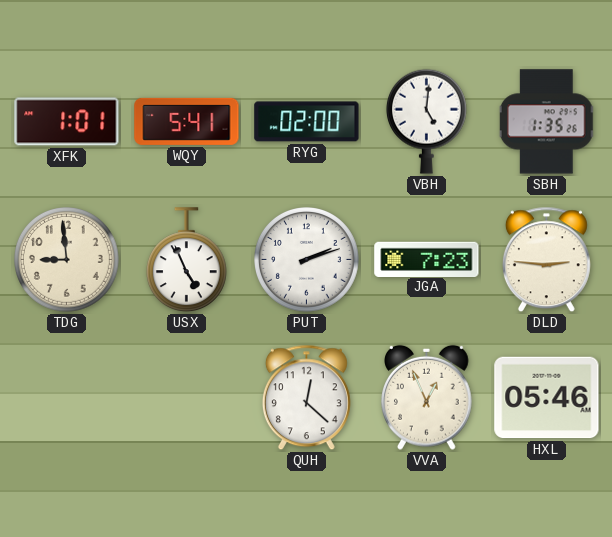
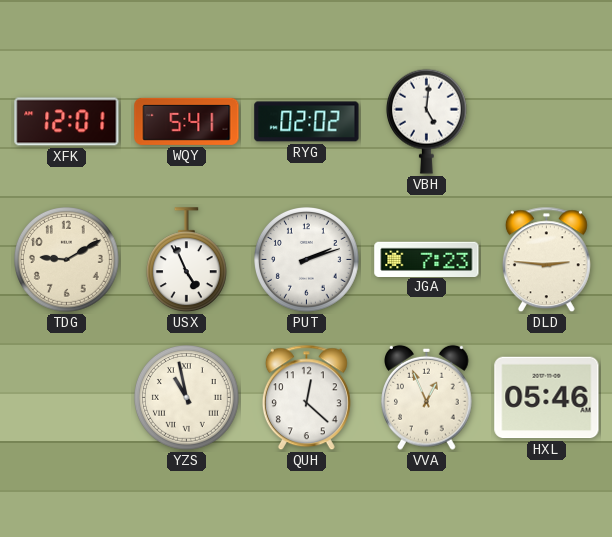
XFK: 1:01 -> 12:01
RYG: 02:00 -> 02:02
SBH: 1:35 -> none
TDG: 8:59 -> 9:10
YZS: none -> 10:58
